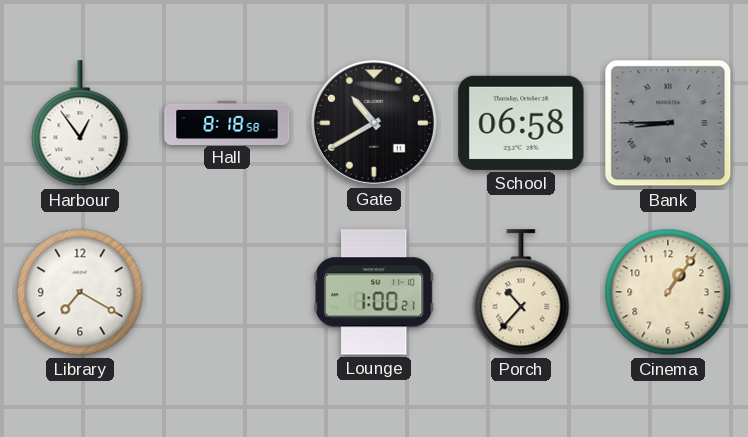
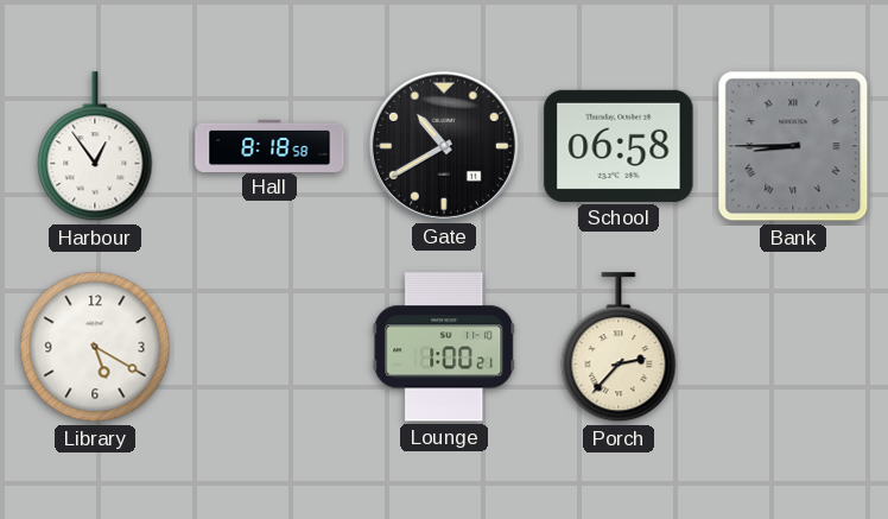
Library: 7:20 -> 5:20
Porch: 10:37 -> 2:37
Cinema: 1:06 -> none
